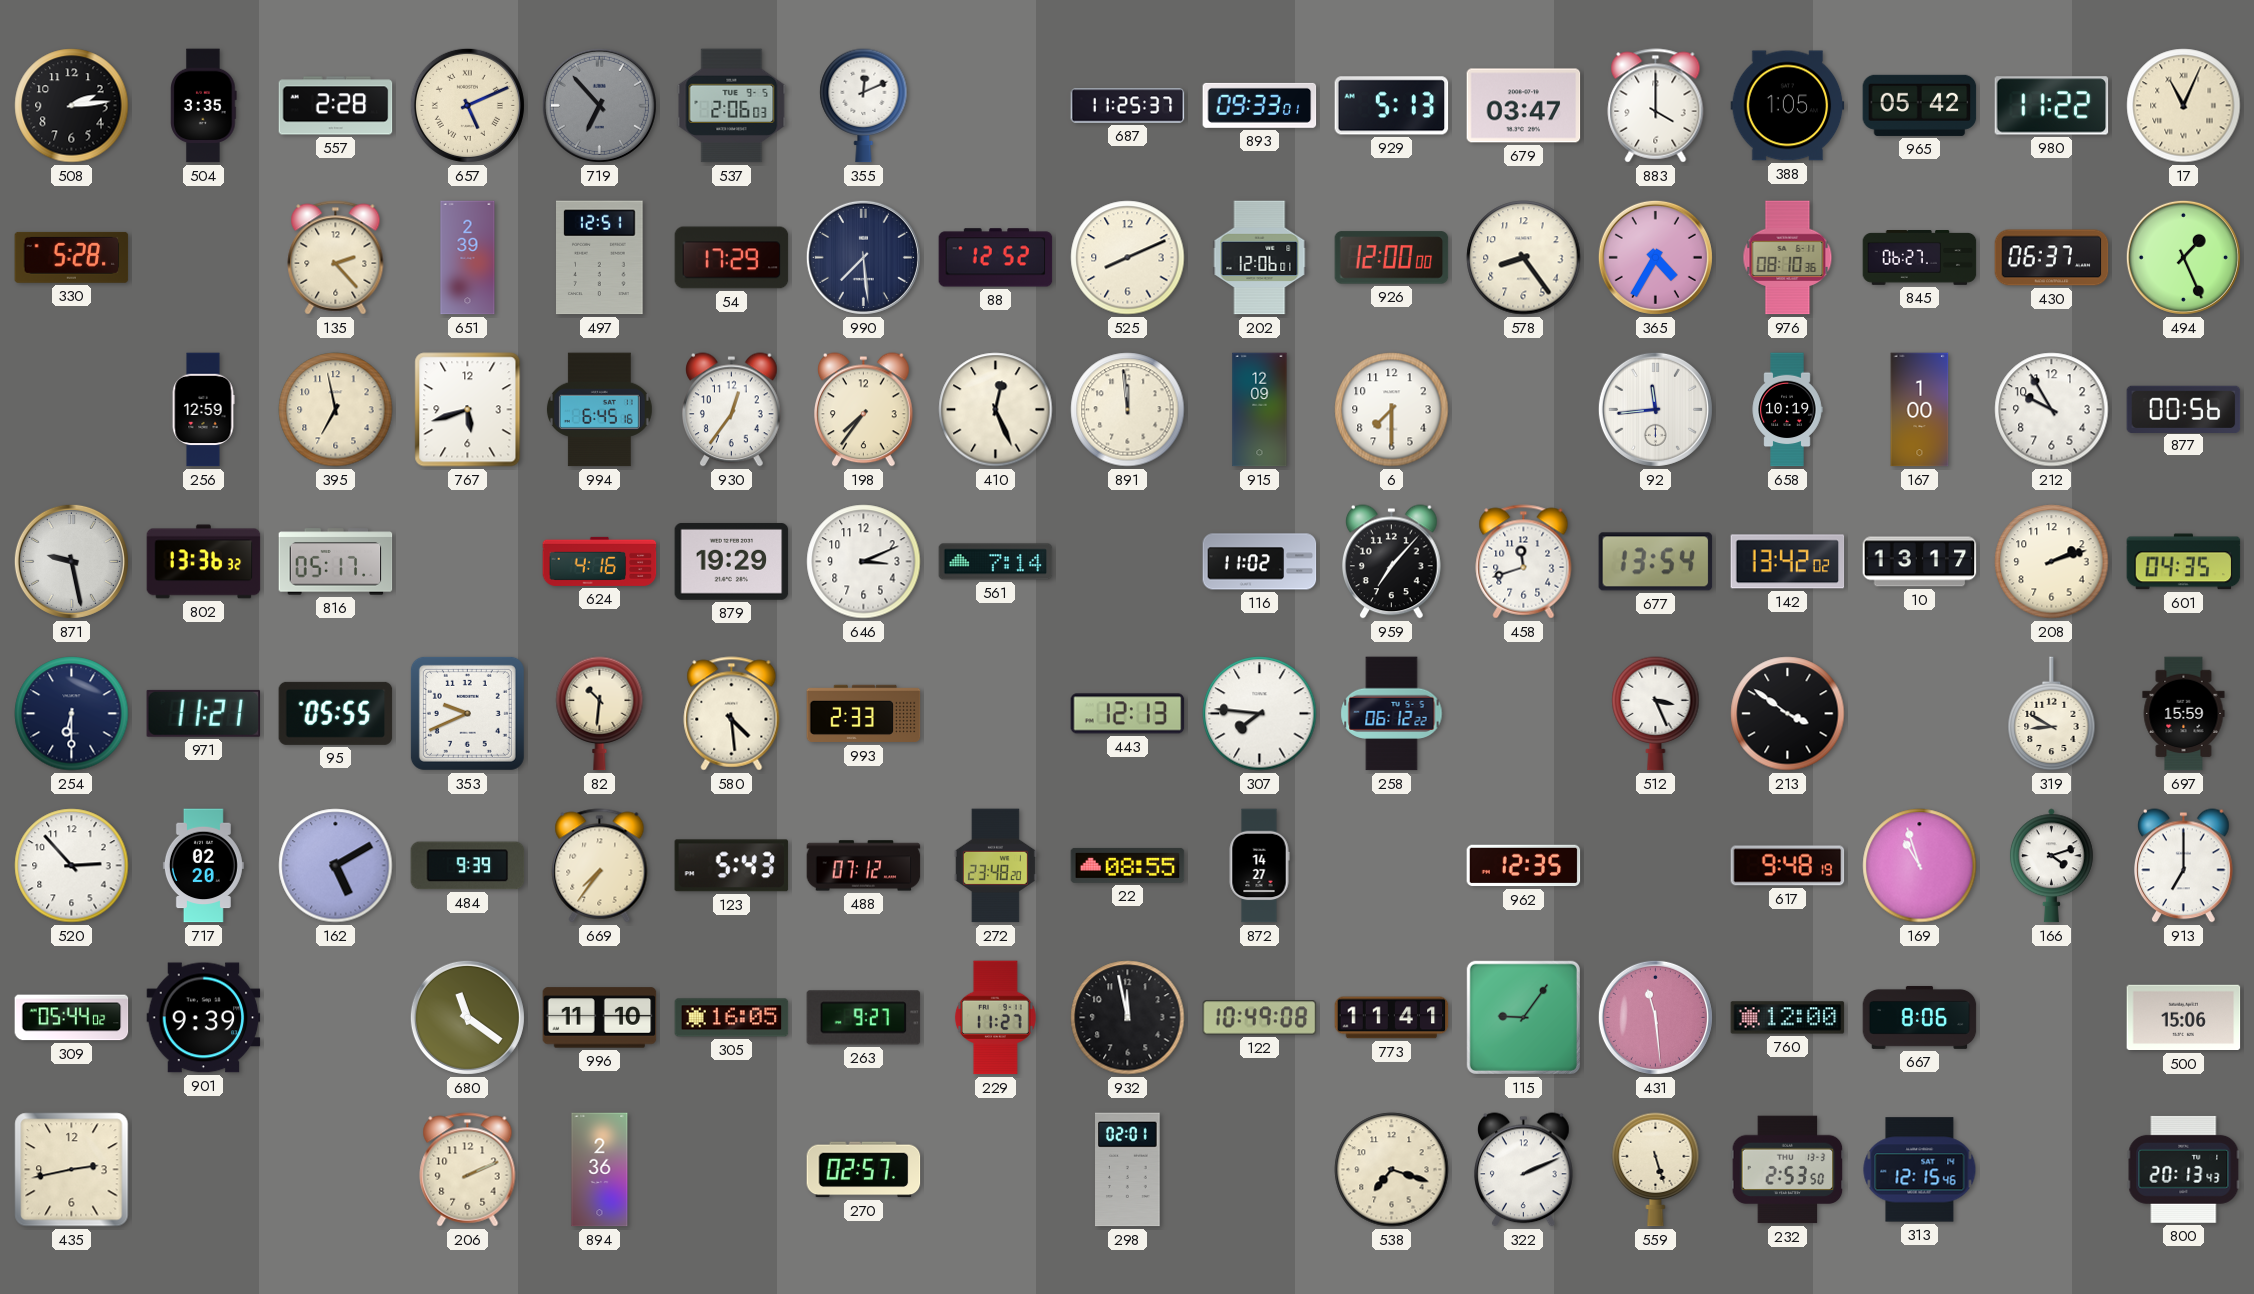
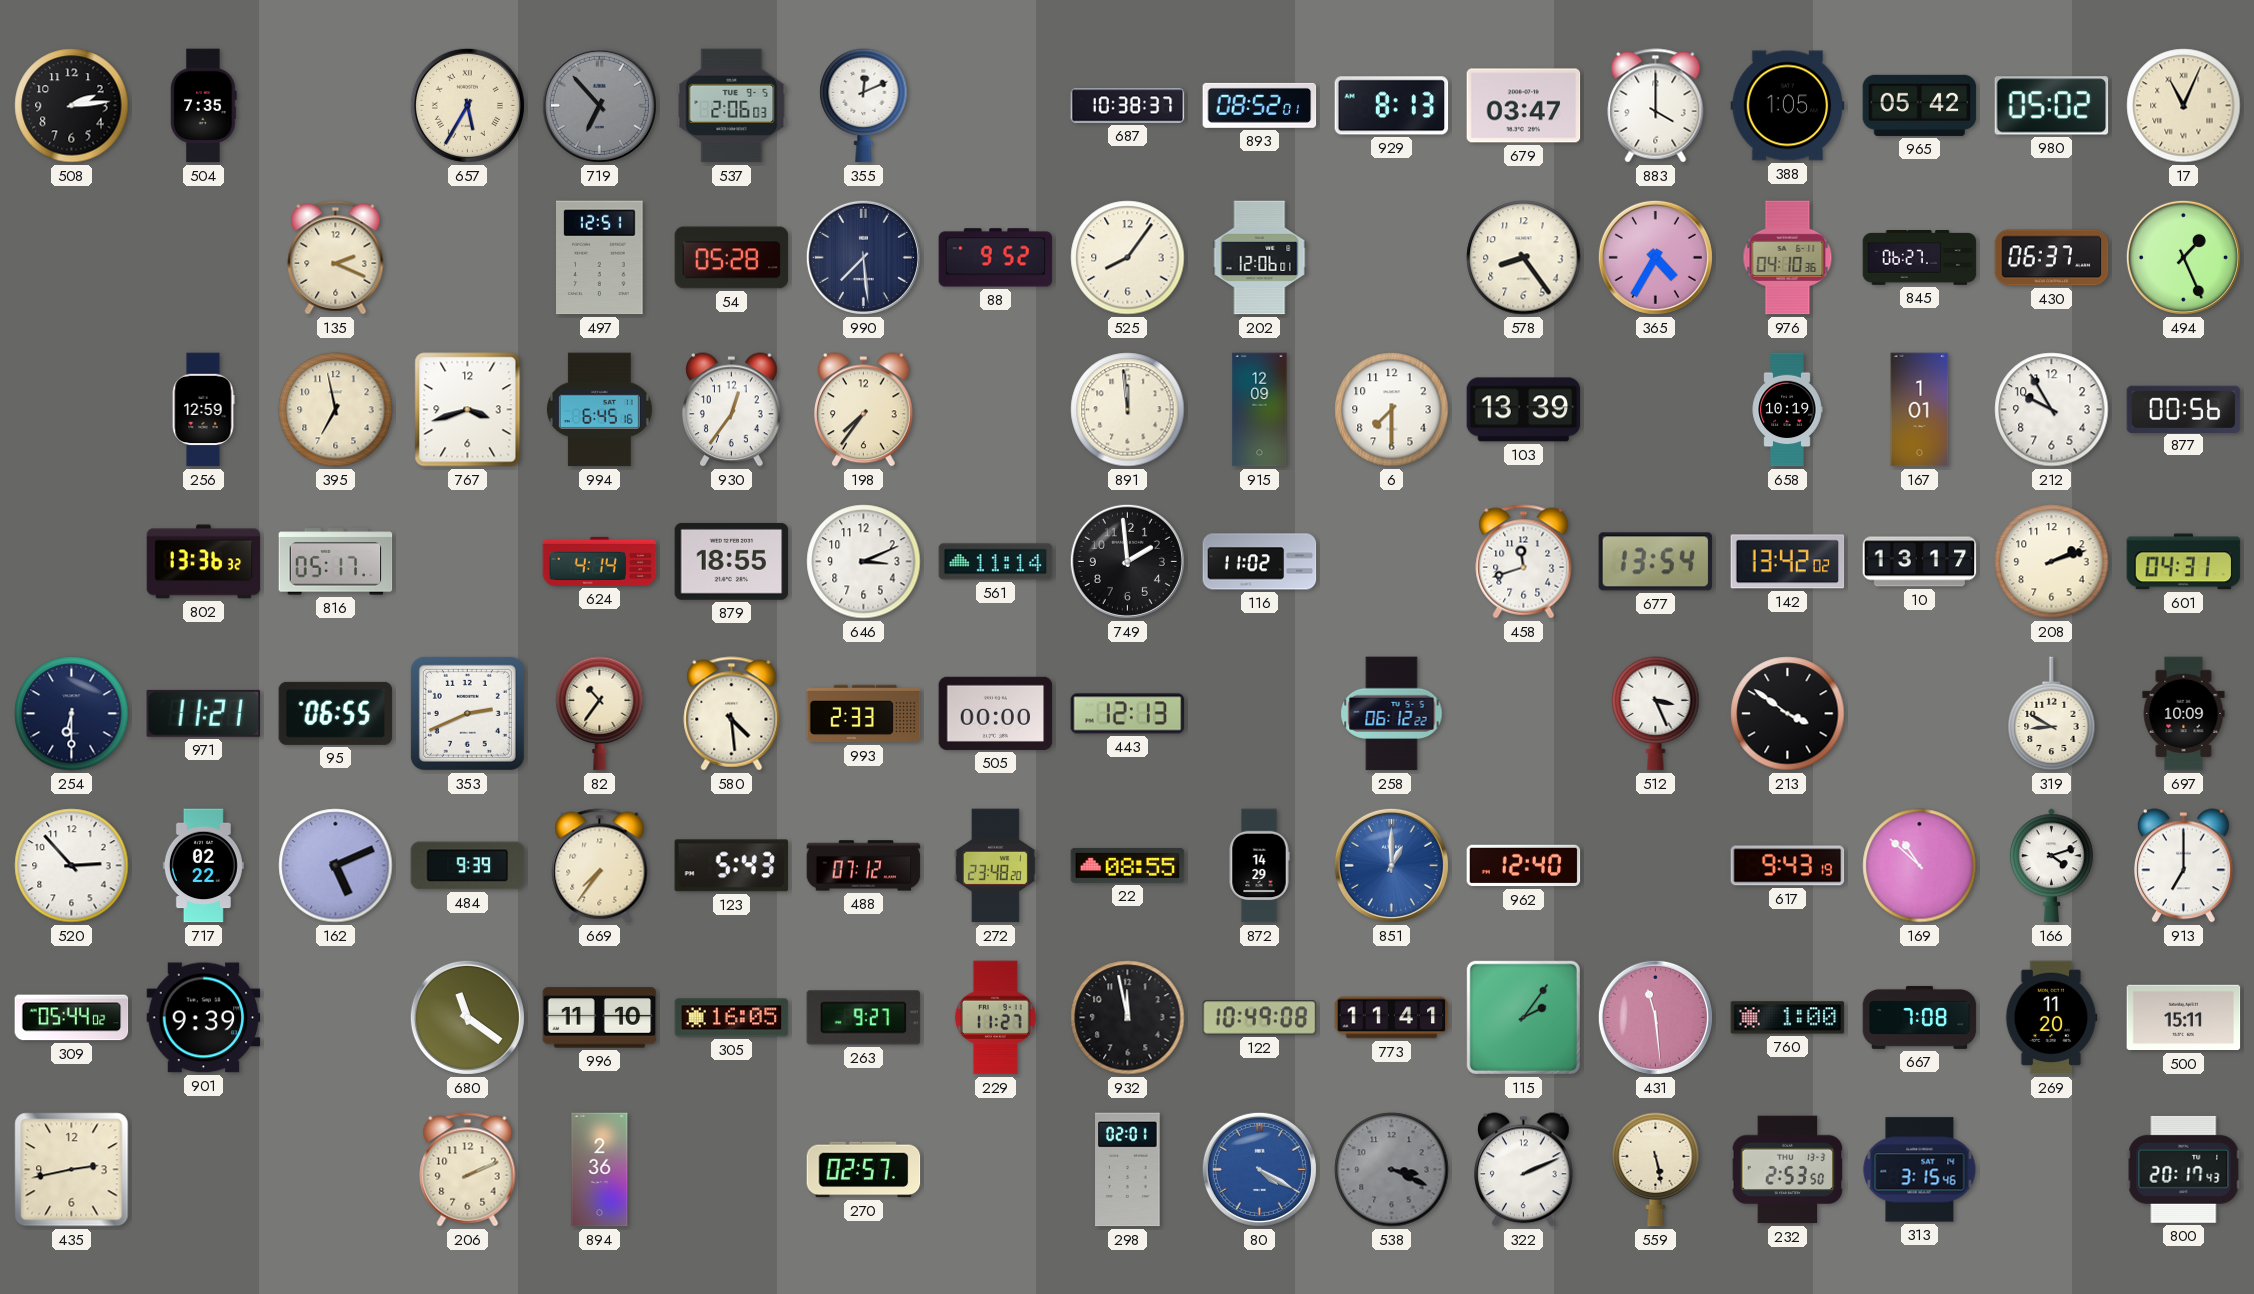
504: 3:35 -> 7:35
557: 2:28 -> none
657: 5:11 -> 5:35
687: 11:25 -> 10:38
893: 09:33 -> 08:52
929: 5:13 -> 8:13
980: 11:22 -> 05:02
330: 5:28 -> none
135: 2:23 -> 2:19
651: 2:39 -> none
54: 17:29 -> 05:28
88: 12:52 -> 9:52
525: 8:11 -> 8:06
926: 12:00 -> none
976: 08:10 -> 04:10
767: 5:42 -> 3:42
410: 12:26 -> none
103: none -> 13:39
92: 11:44 -> none
167: 1:00 -> 1:01
871: 9:28 -> none
624: 4:16 -> 4:14
879: 19:29 -> 18:55
561: 7:14 -> 11:14
749: none -> 1:59
959: 7:07 -> none
601: 04:35 -> 04:31
95: 05:55 -> 06:55
353: 9:41 -> 2:41
82: 10:31 -> 10:36
505: none -> 00:00
307: 7:46 -> none
697: 15:59 -> 10:09
717: 02:20 -> 02:22
162: 5:10 -> 5:11
872: 14:27 -> 14:29
851: none -> 1:00
962: 12:35 -> 12:40
617: 9:48 -> 9:43
169: 10:57 -> 10:52
115: 9:06 -> 2:06
760: 12:00 -> 1:00
667: 8:06 -> 7:08
269: none -> 11:20
500: 15:06 -> 15:11
80: none -> 4:20
538: 7:18 -> 3:19
538 dial: cream -> grey
559: 5:27 -> 5:28
313: 12:15 -> 3:15
800: 20:13 -> 20:17
